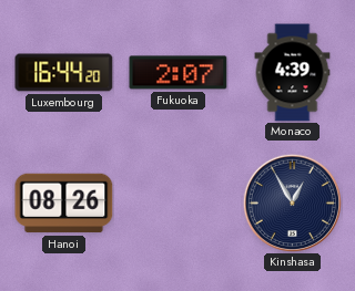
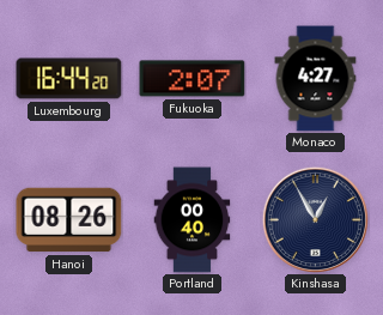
Monaco: 4:39 -> 4:27
Portland: none -> 00:40
